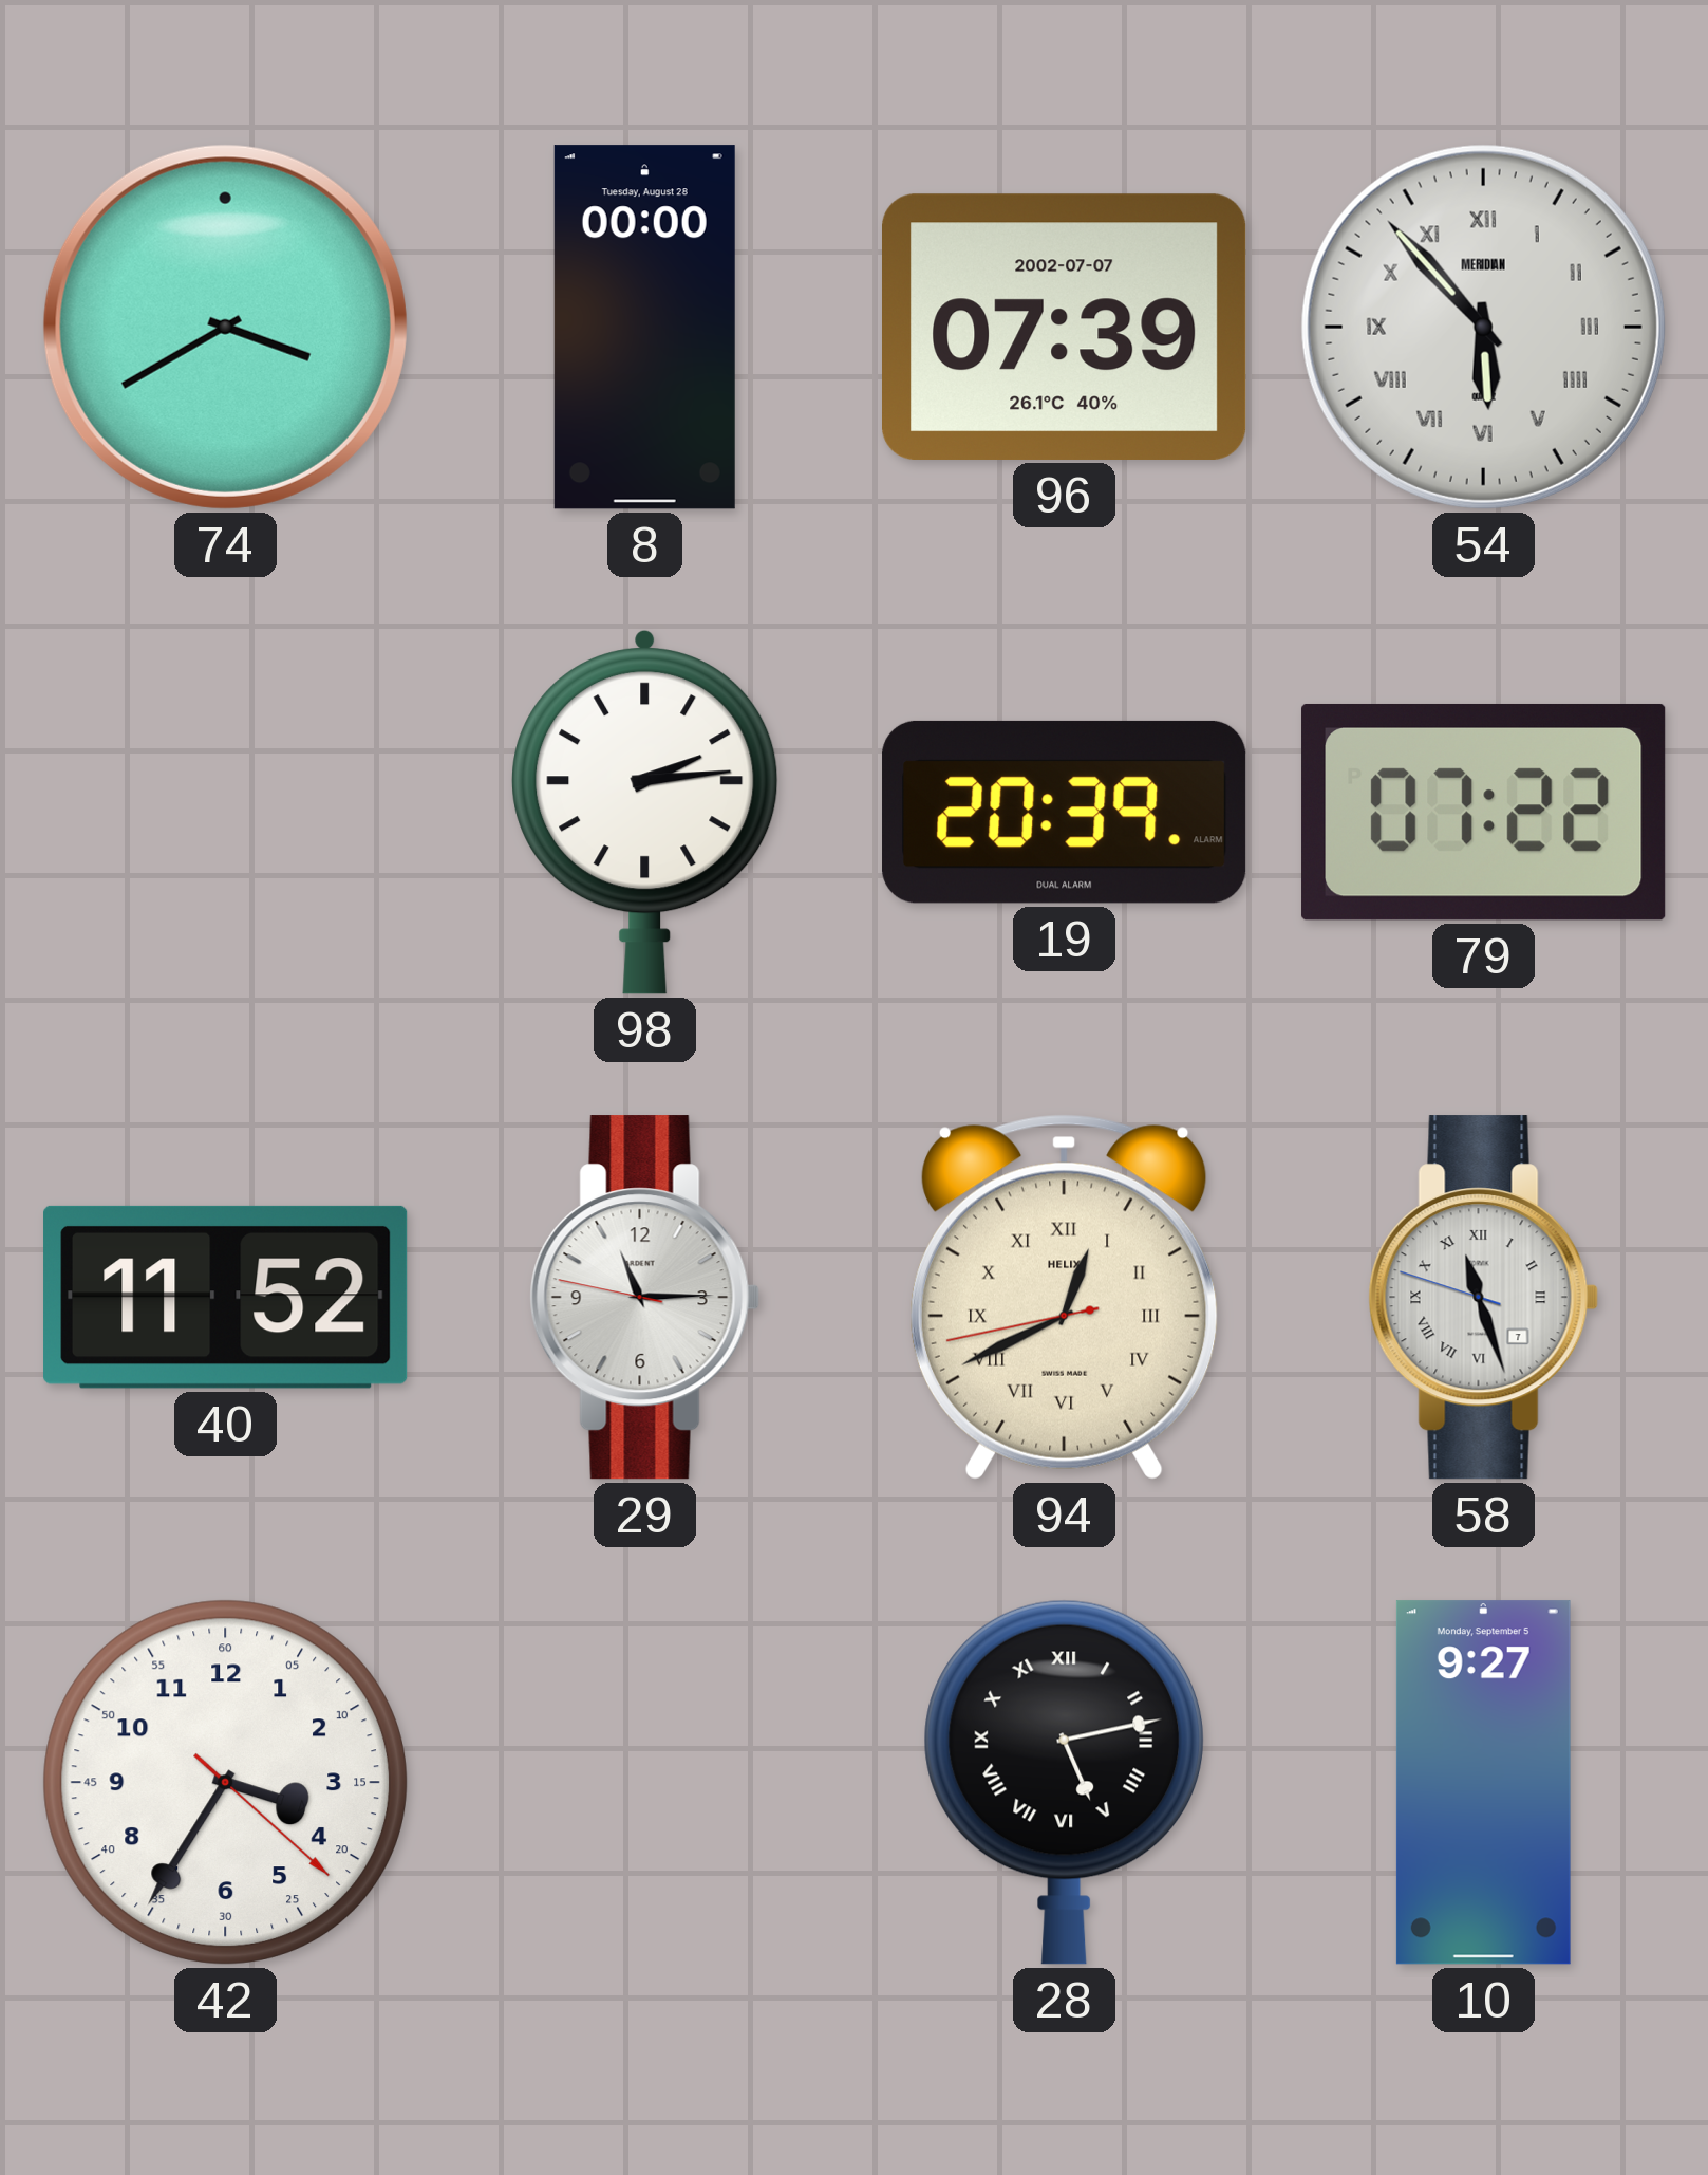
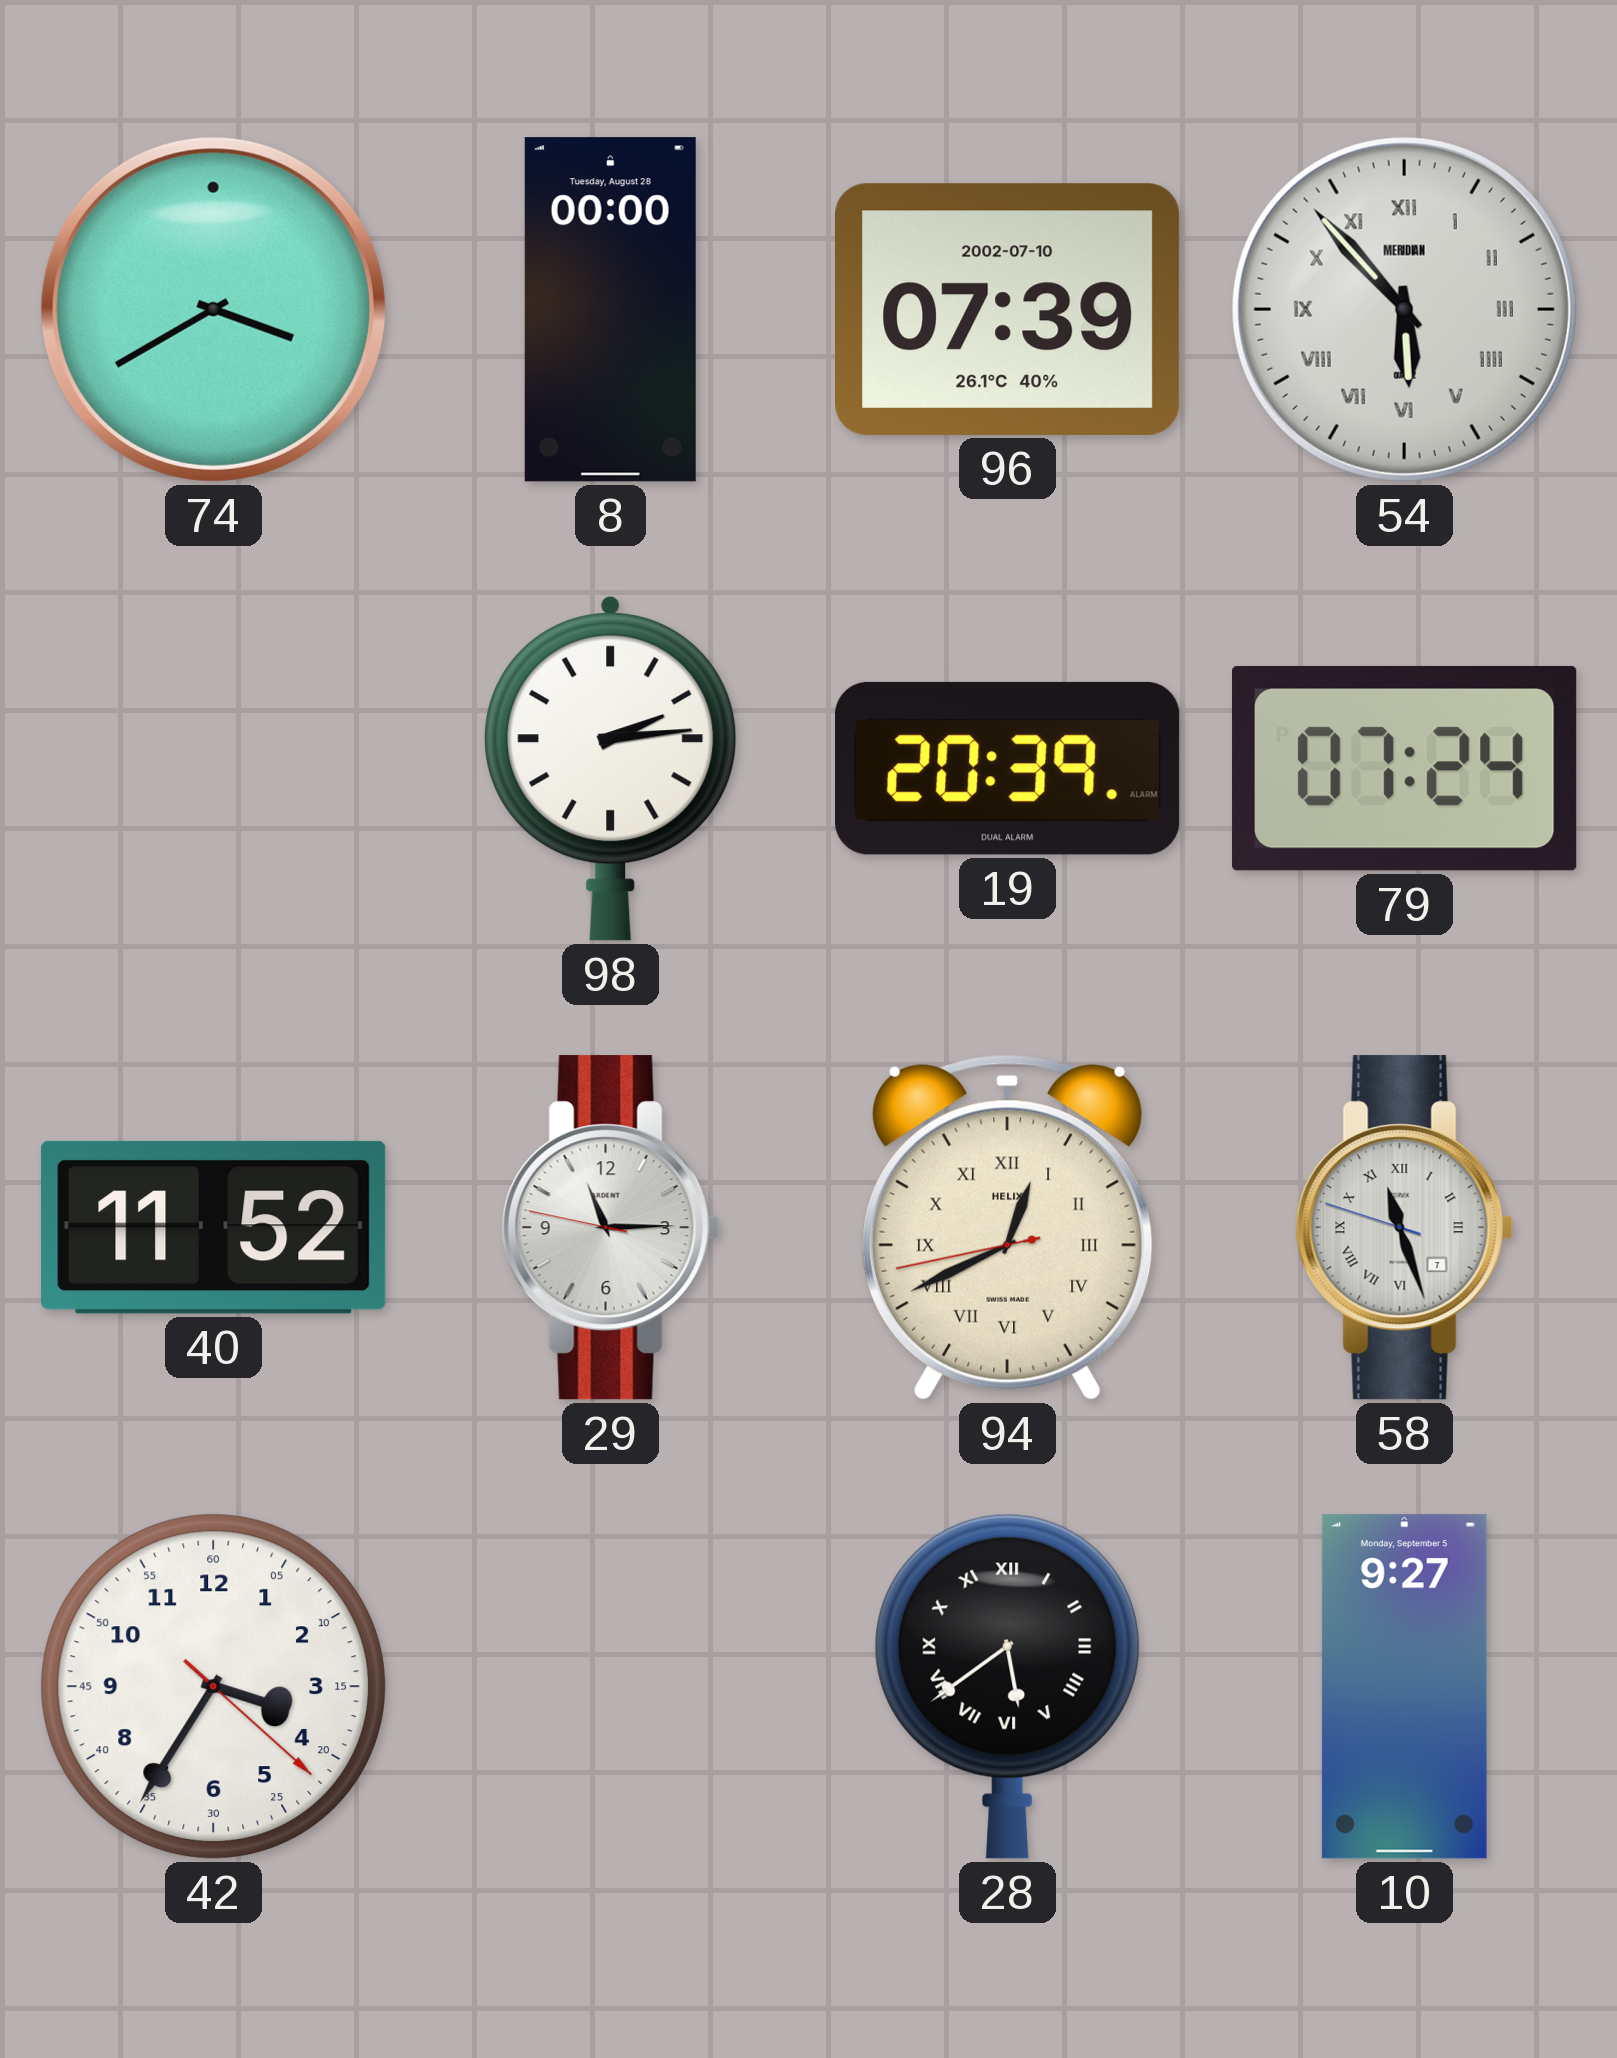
96 date: 2002-07-07 -> 2002-07-10
79: 07:22 -> 07:24
28: 5:13 -> 5:39
